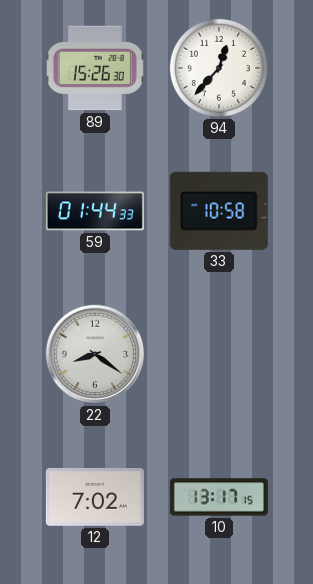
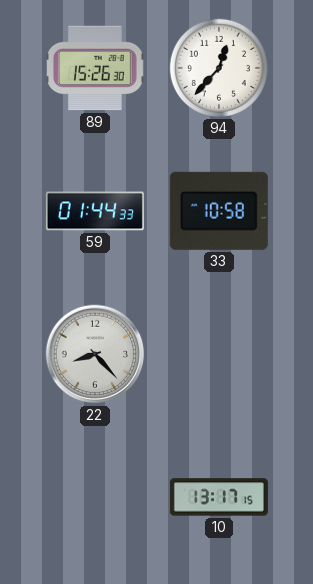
22: 8:21 -> 8:23
12: 7:02 -> none
